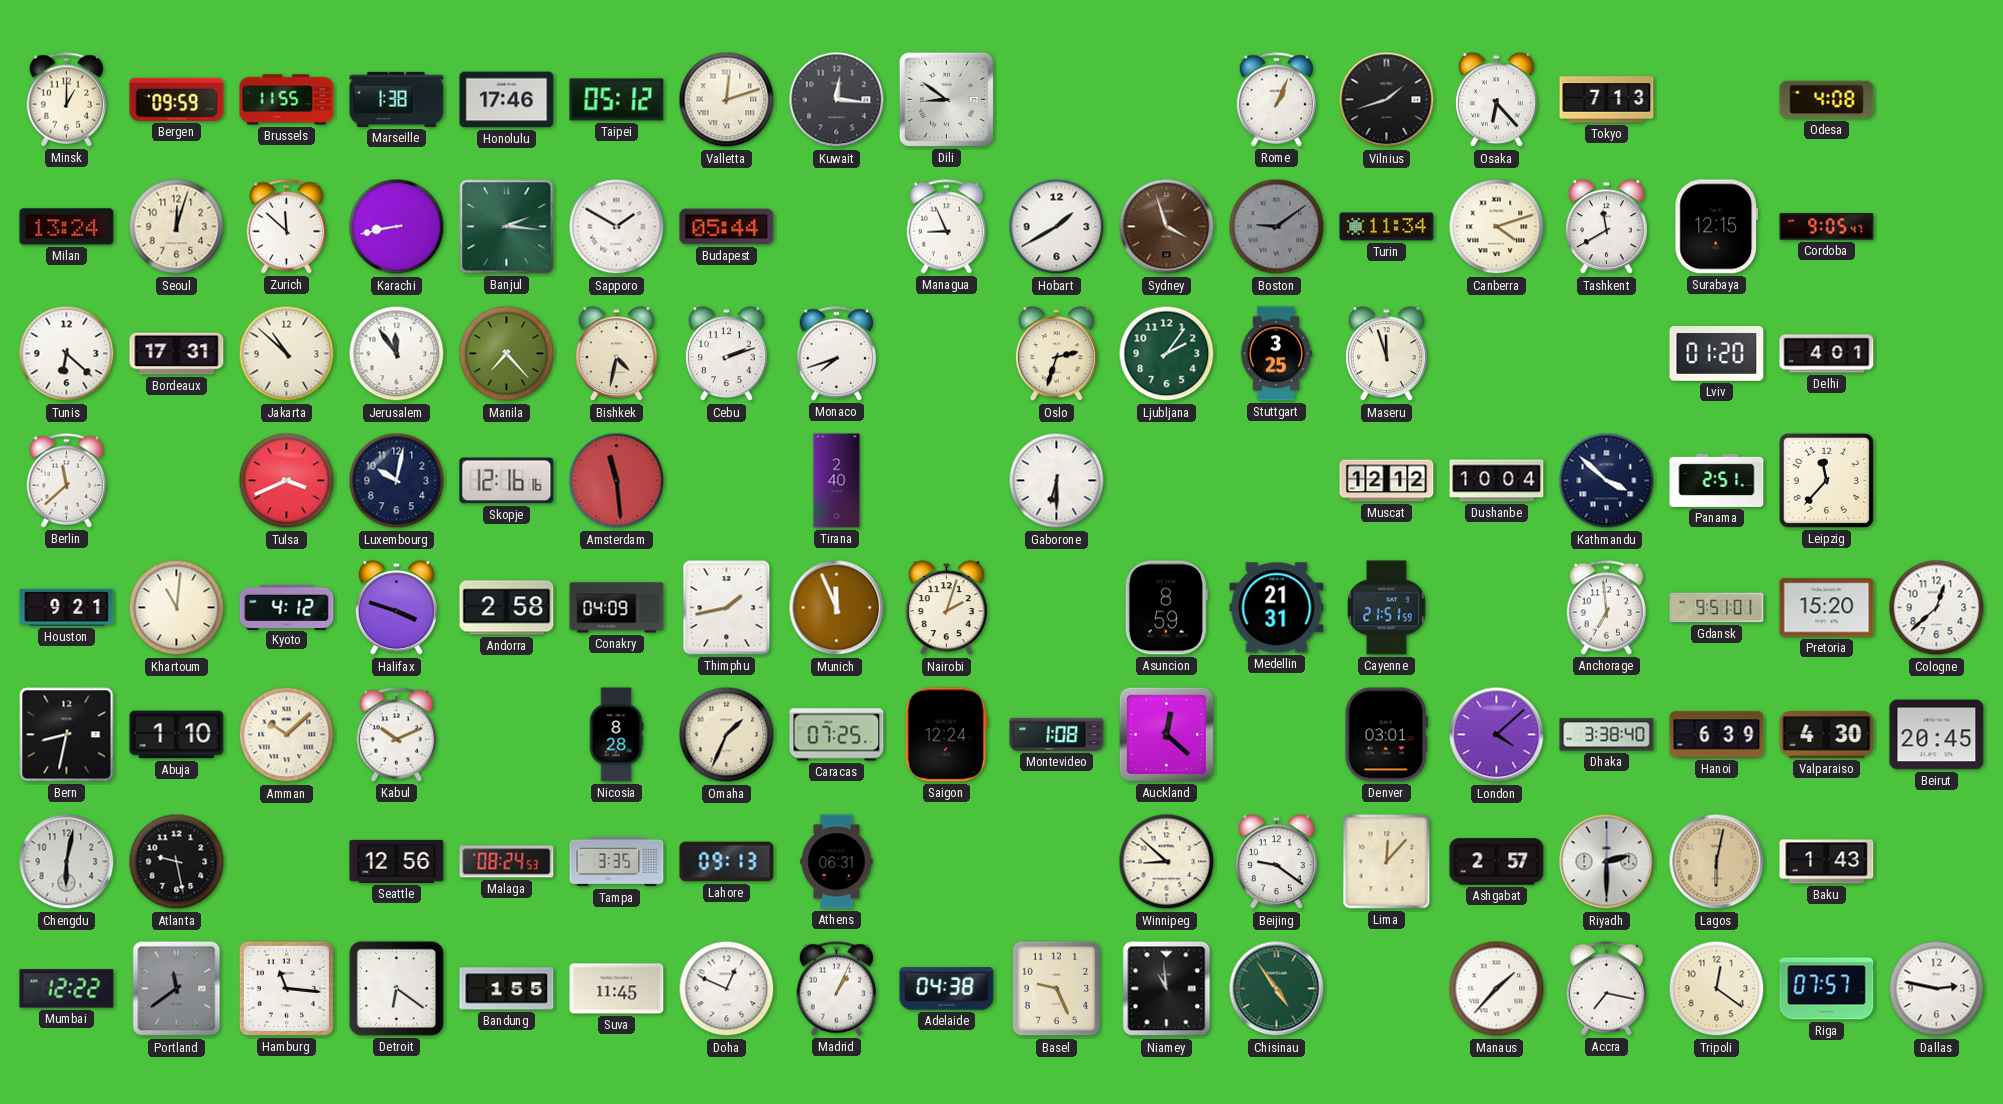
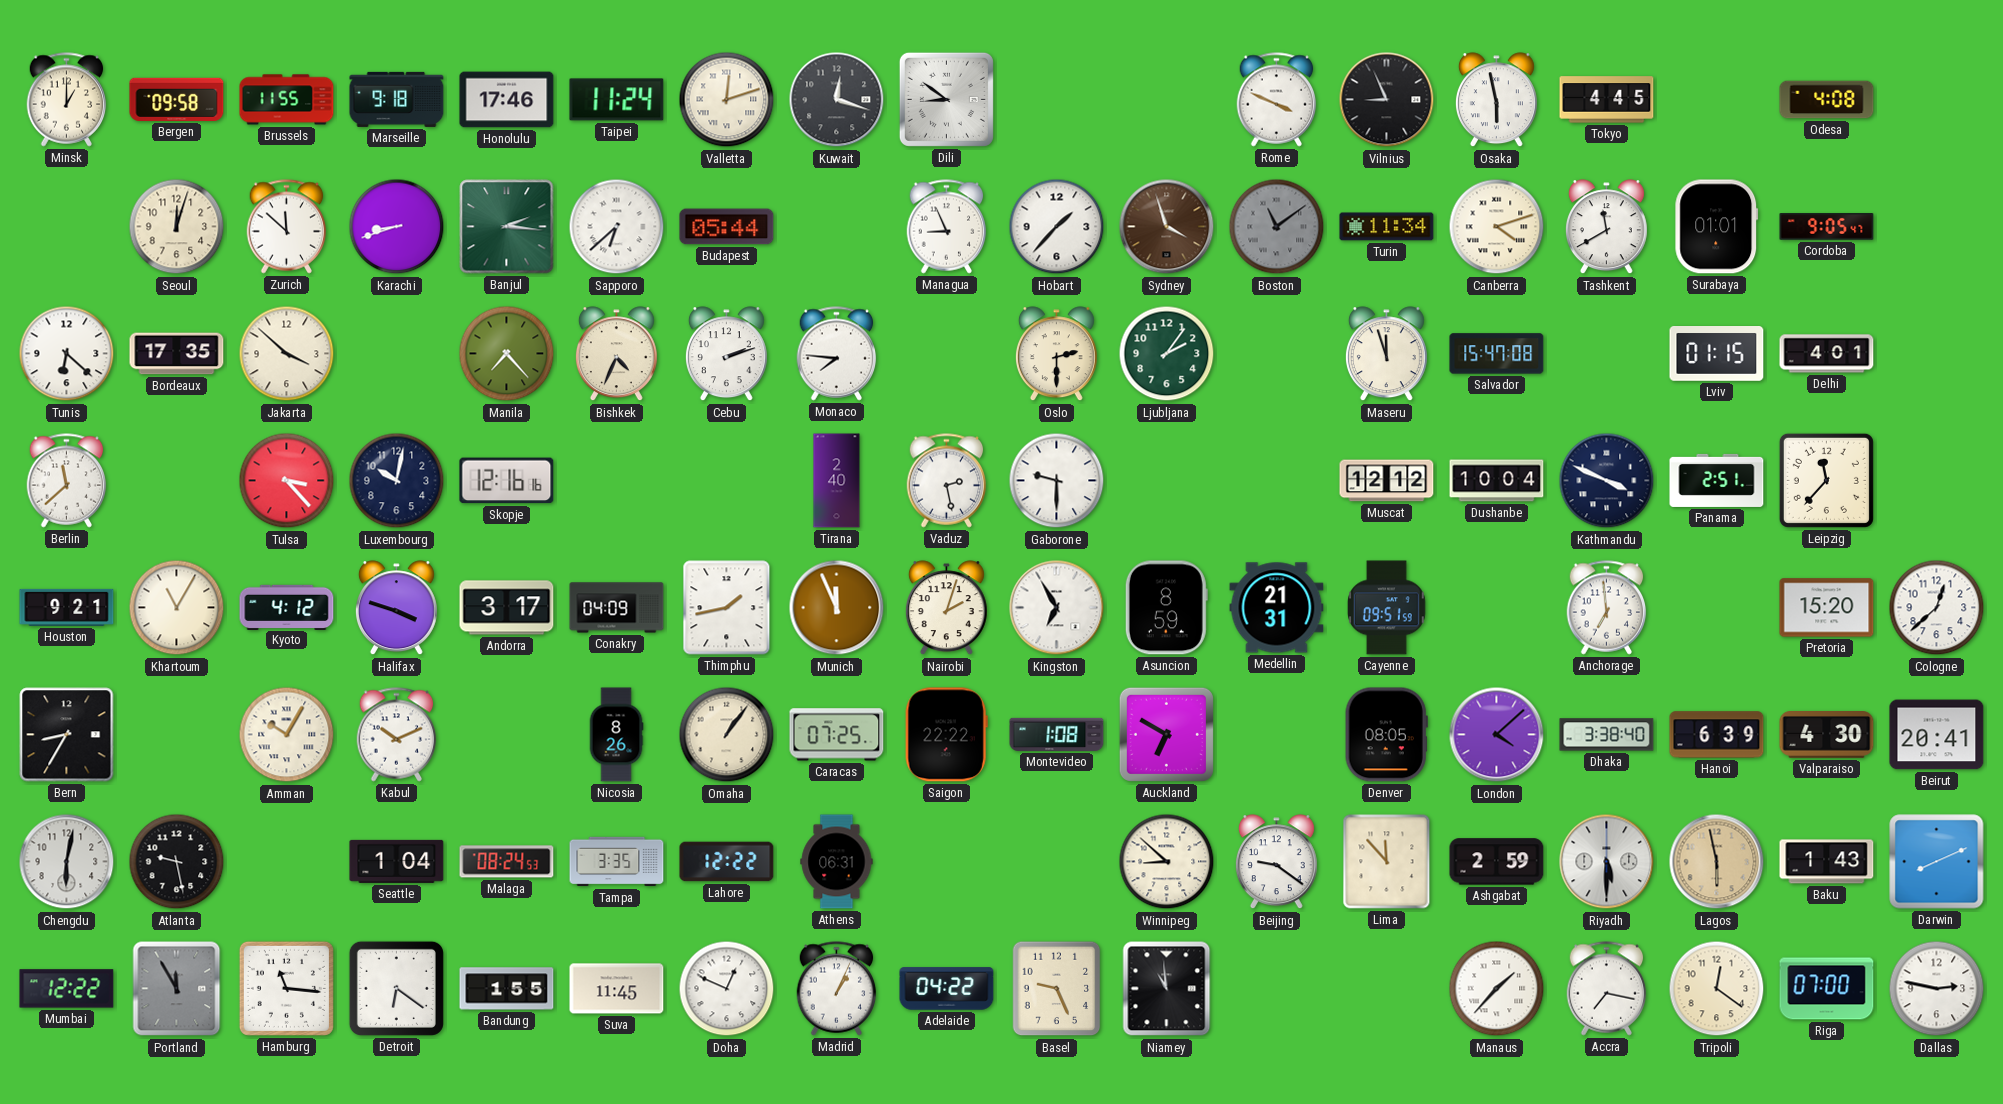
Bergen: 09:59 -> 09:58
Marseille: 1:38 -> 9:18
Taipei: 05:12 -> 11:24
Kuwait: 12:16 -> 12:18
Rome: 1:04 -> 3:49
Vilnius: 1:42 -> 8:56
Osaka: 6:23 -> 5:58
Tokyo: 7:13 -> 4:45
Milan: 13:24 -> none
Karachi: 8:43 -> 8:42
Sapporo: 1:50 -> 6:38
Hobart: 1:40 -> 1:37
Boston: 9:09 -> 11:09
Surabaya: 12:15 -> 01:01
Bordeaux: 17:31 -> 17:35
Jakarta: 10:52 -> 3:52
Jerusalem: 11:54 -> none
Bishkek: 4:32 -> 4:34
Monaco: 7:42 -> 7:46
Oslo: 2:33 -> 2:30
Stuttgart: 3:25 -> none
Salvador: none -> 15:47
Lviv: 01:20 -> 01:15
Tulsa: 3:41 -> 3:23
Amsterdam: 11:29 -> none
Vaduz: none -> 2:28
Gaborone: 6:30 -> 9:30
Kathmandu: 3:52 -> 3:49
Khartoum: 11:01 -> 11:05
Andorra: 2:58 -> 3:17
Kingston: none -> 6:55
Cayenne: 21:51 -> 09:51
Gdansk: 9:51 -> none
Bern: 8:32 -> 8:35
Abuja: 1:10 -> none
Amman: 10:08 -> 10:05
Nicosia: 8:28 -> 8:26
Omaha: 1:34 -> 1:06
Saigon: 12:24 -> 22:22
Auckland: 12:22 -> 6:50
Denver: 03:01 -> 08:05
Beirut: 20:45 -> 20:41
Seattle: 12:56 -> 1:04
Lahore: 09:13 -> 12:22
Lima: 12:07 -> 11:53
Ashgabat: 2:57 -> 2:59
Riyadh: 2:30 -> 5:30
Lagos: 6:02 -> 5:58
Darwin: none -> 8:11
Portland: 11:39 -> 11:55
Adelaide: 04:38 -> 04:22
Chisinau: 4:54 -> none
Riga: 07:57 -> 07:00
